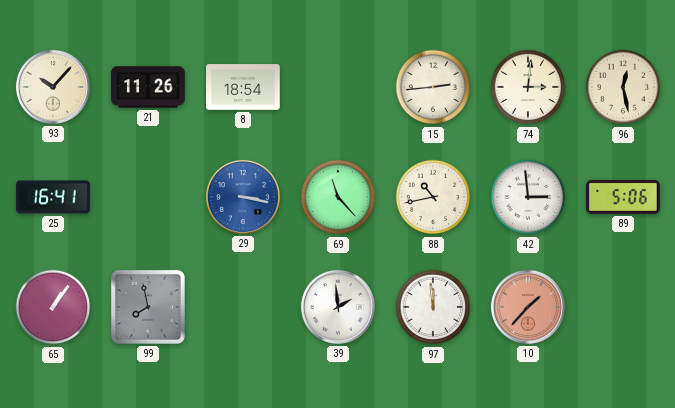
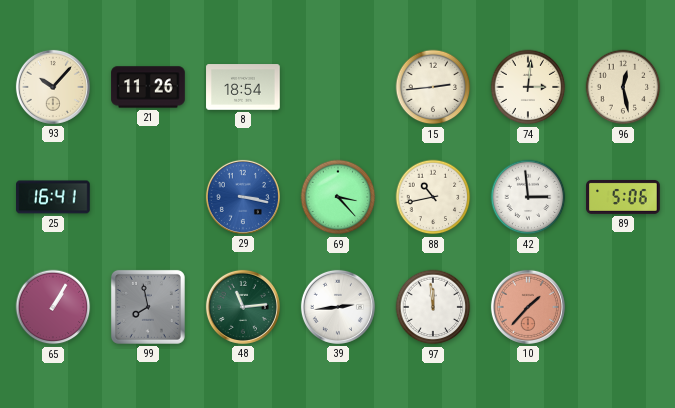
69: 11:23 -> 3:23
65: 1:06 -> 1:05
48: none -> 11:14
39: 1:59 -> 2:44
